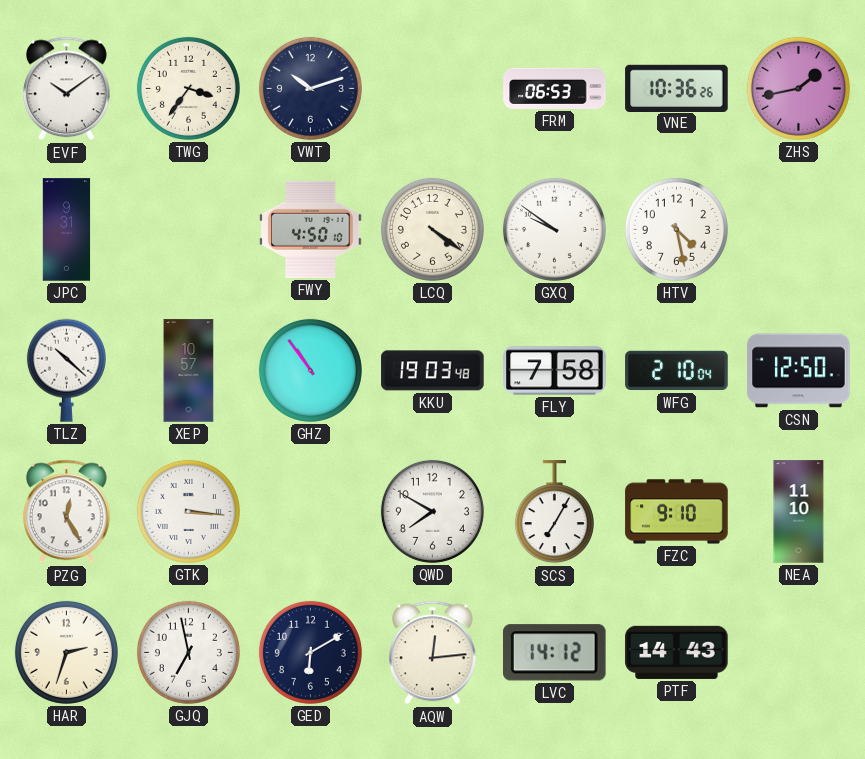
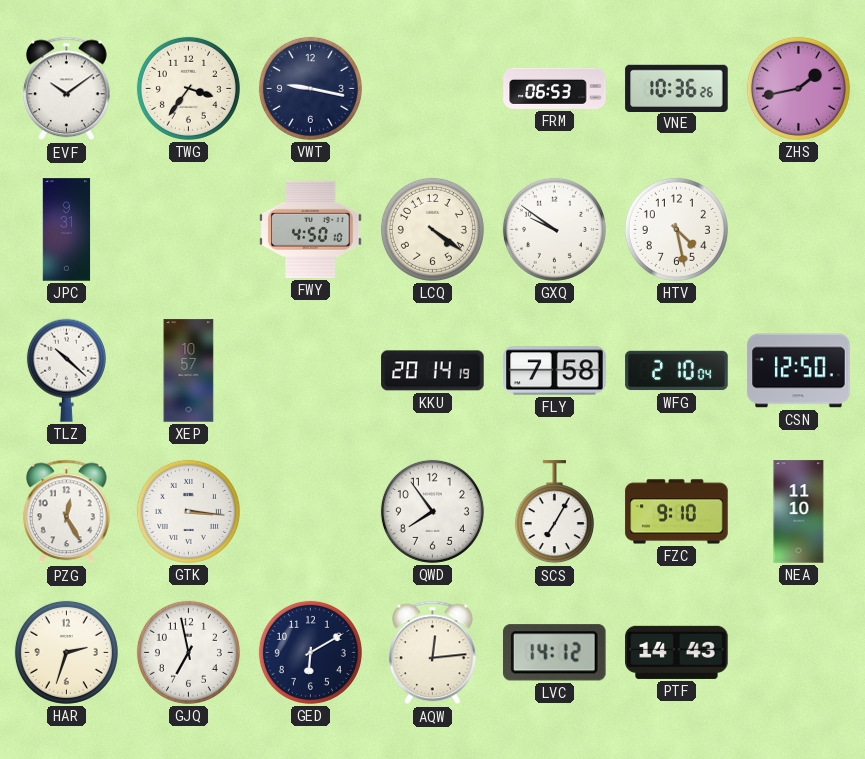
VWT: 10:12 -> 9:17
GHZ: 10:54 -> none
KKU: 19:03 -> 20:14
QWD: 7:50 -> 7:54
